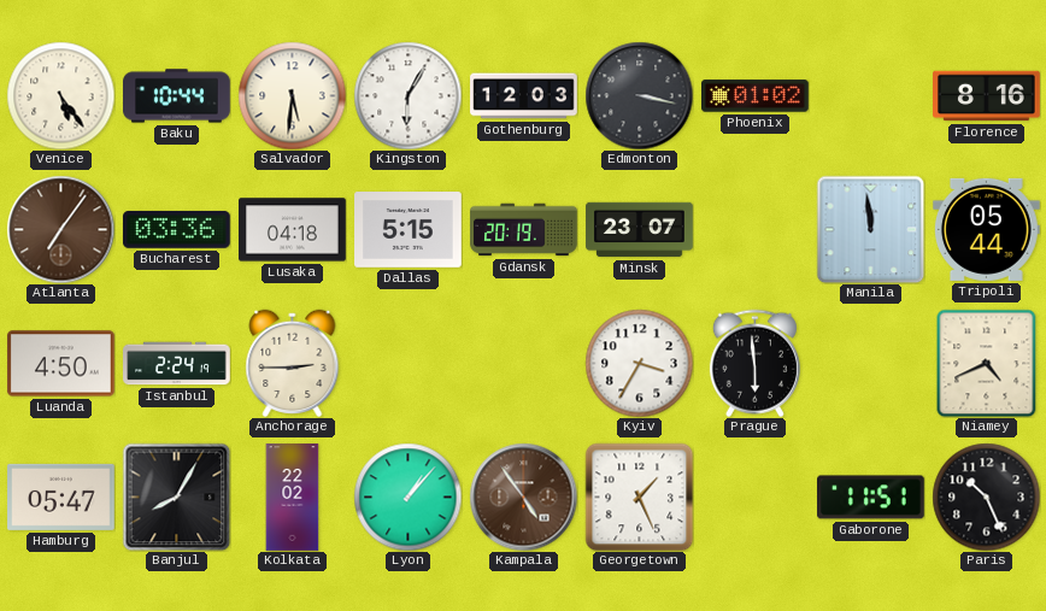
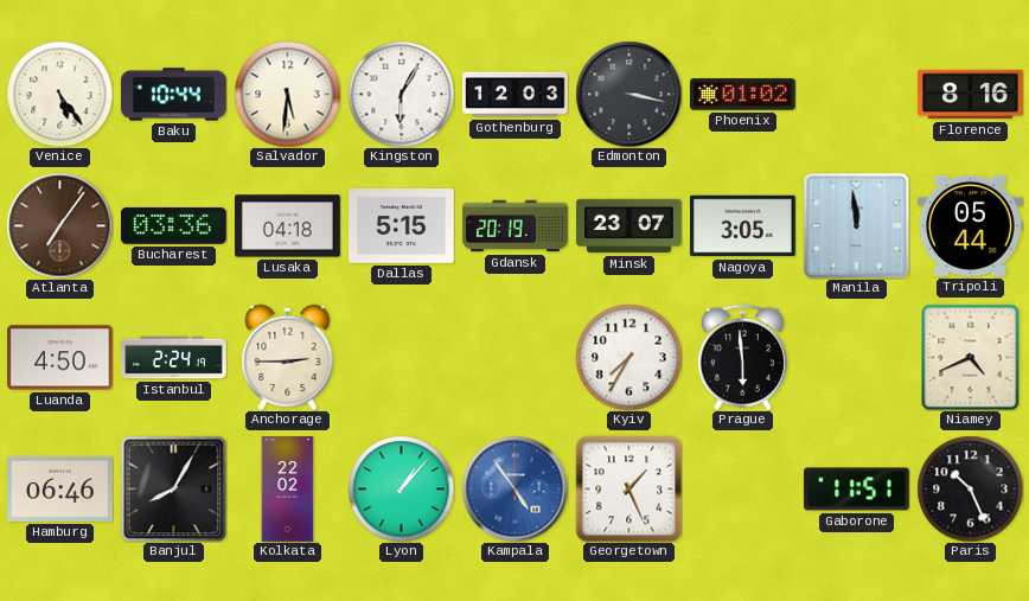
Nagoya: none -> 3:05
Kyiv: 3:35 -> 7:35
Hamburg: 05:47 -> 06:46
Kampala dial: brown -> blue
